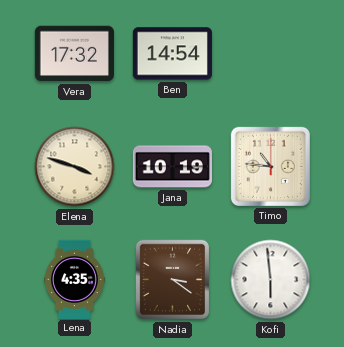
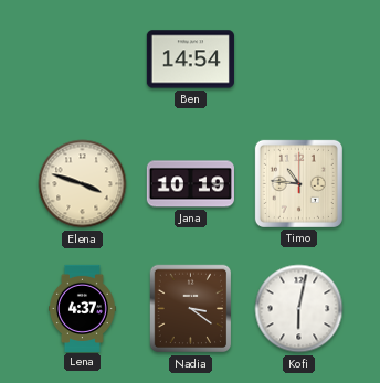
Vera: 17:32 -> none
Lena: 4:35 -> 4:37
Kofi: 5:59 -> 6:02
